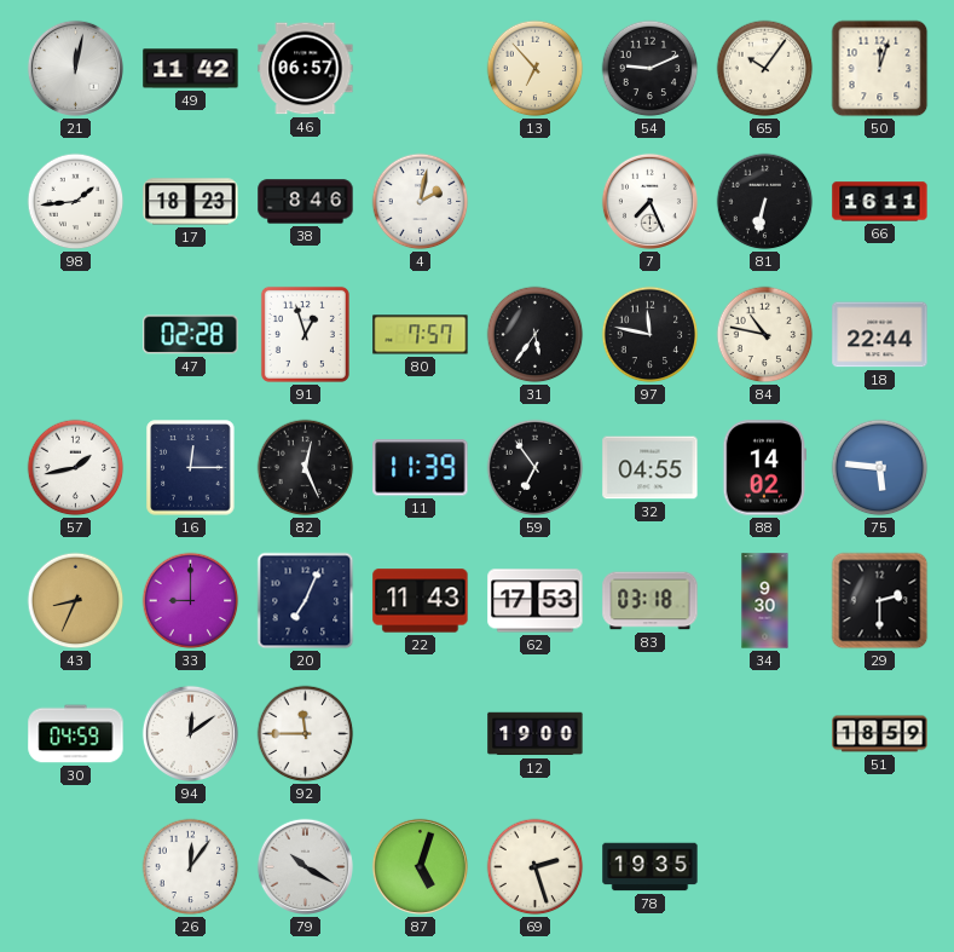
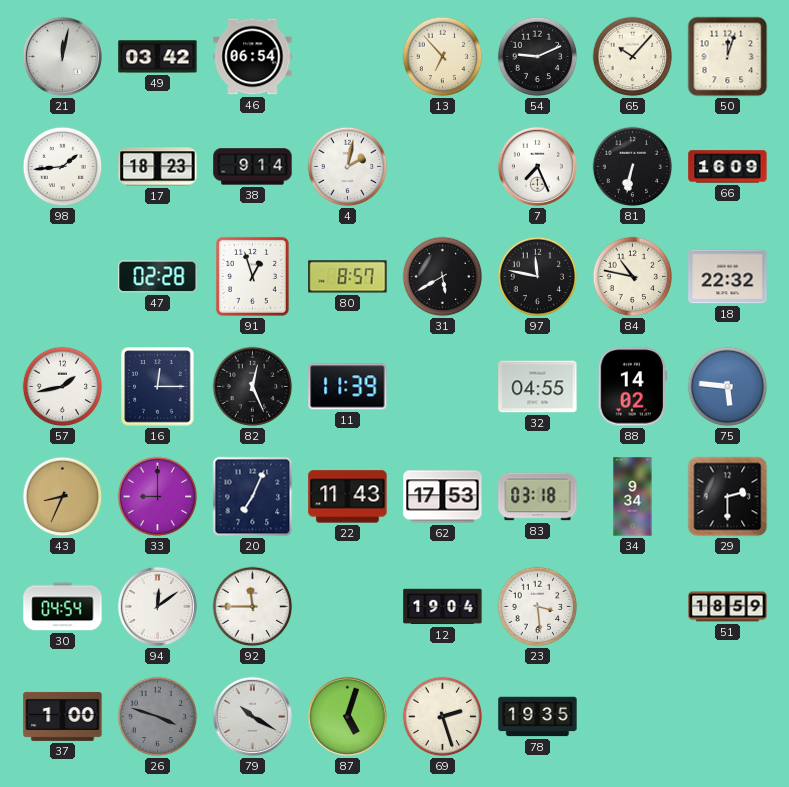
49: 11:42 -> 03:42
46: 06:57 -> 06:54
65: 10:06 -> 10:07
38: 8:46 -> 9:14
66: 16:11 -> 16:09
80: 7:57 -> 8:57
31: 5:36 -> 5:40
18: 22:44 -> 22:32
59: 6:54 -> none
34: 9:30 -> 9:34
30: 04:59 -> 04:54
12: 19:00 -> 19:04
23: none -> 3:29
37: none -> 1:00
26: 12:06 -> 3:48
26 dial: white -> grey
